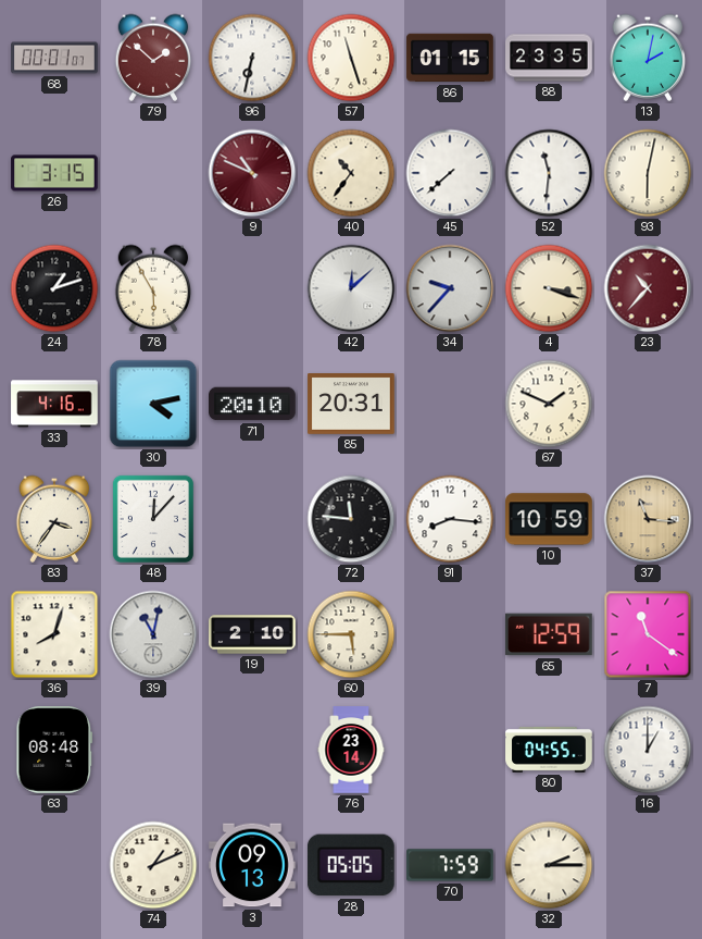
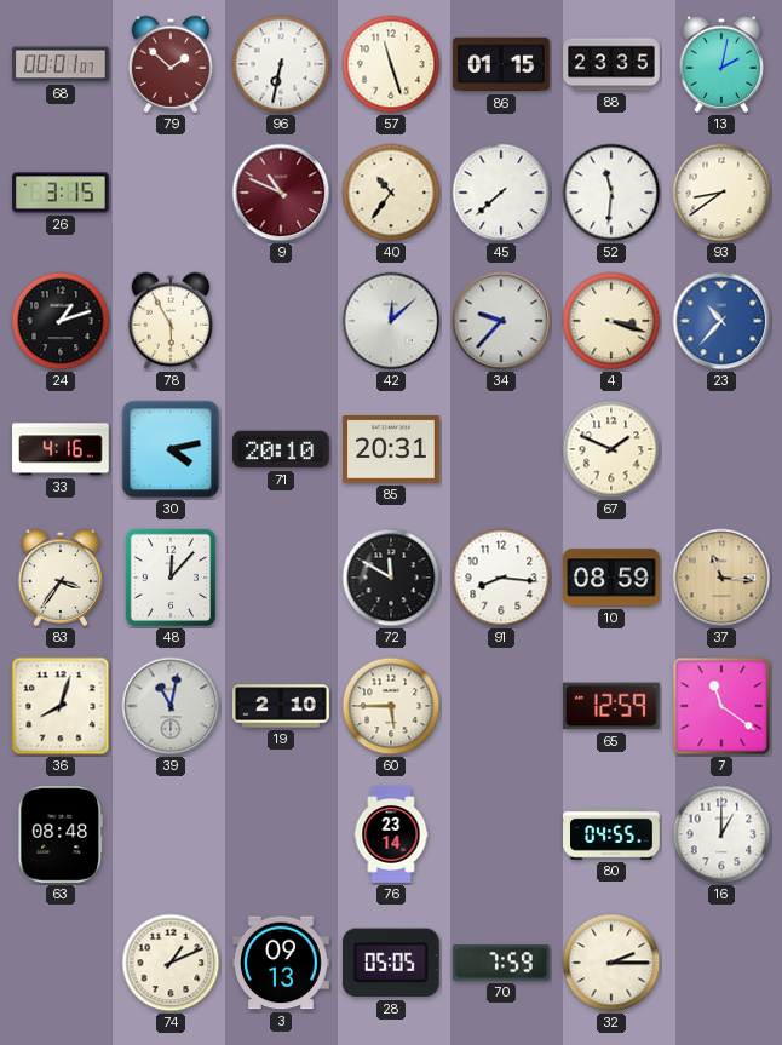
93: 6:02 -> 8:39
23 dial: burgundy -> blue
72: 11:46 -> 11:50
10: 10:59 -> 08:59
